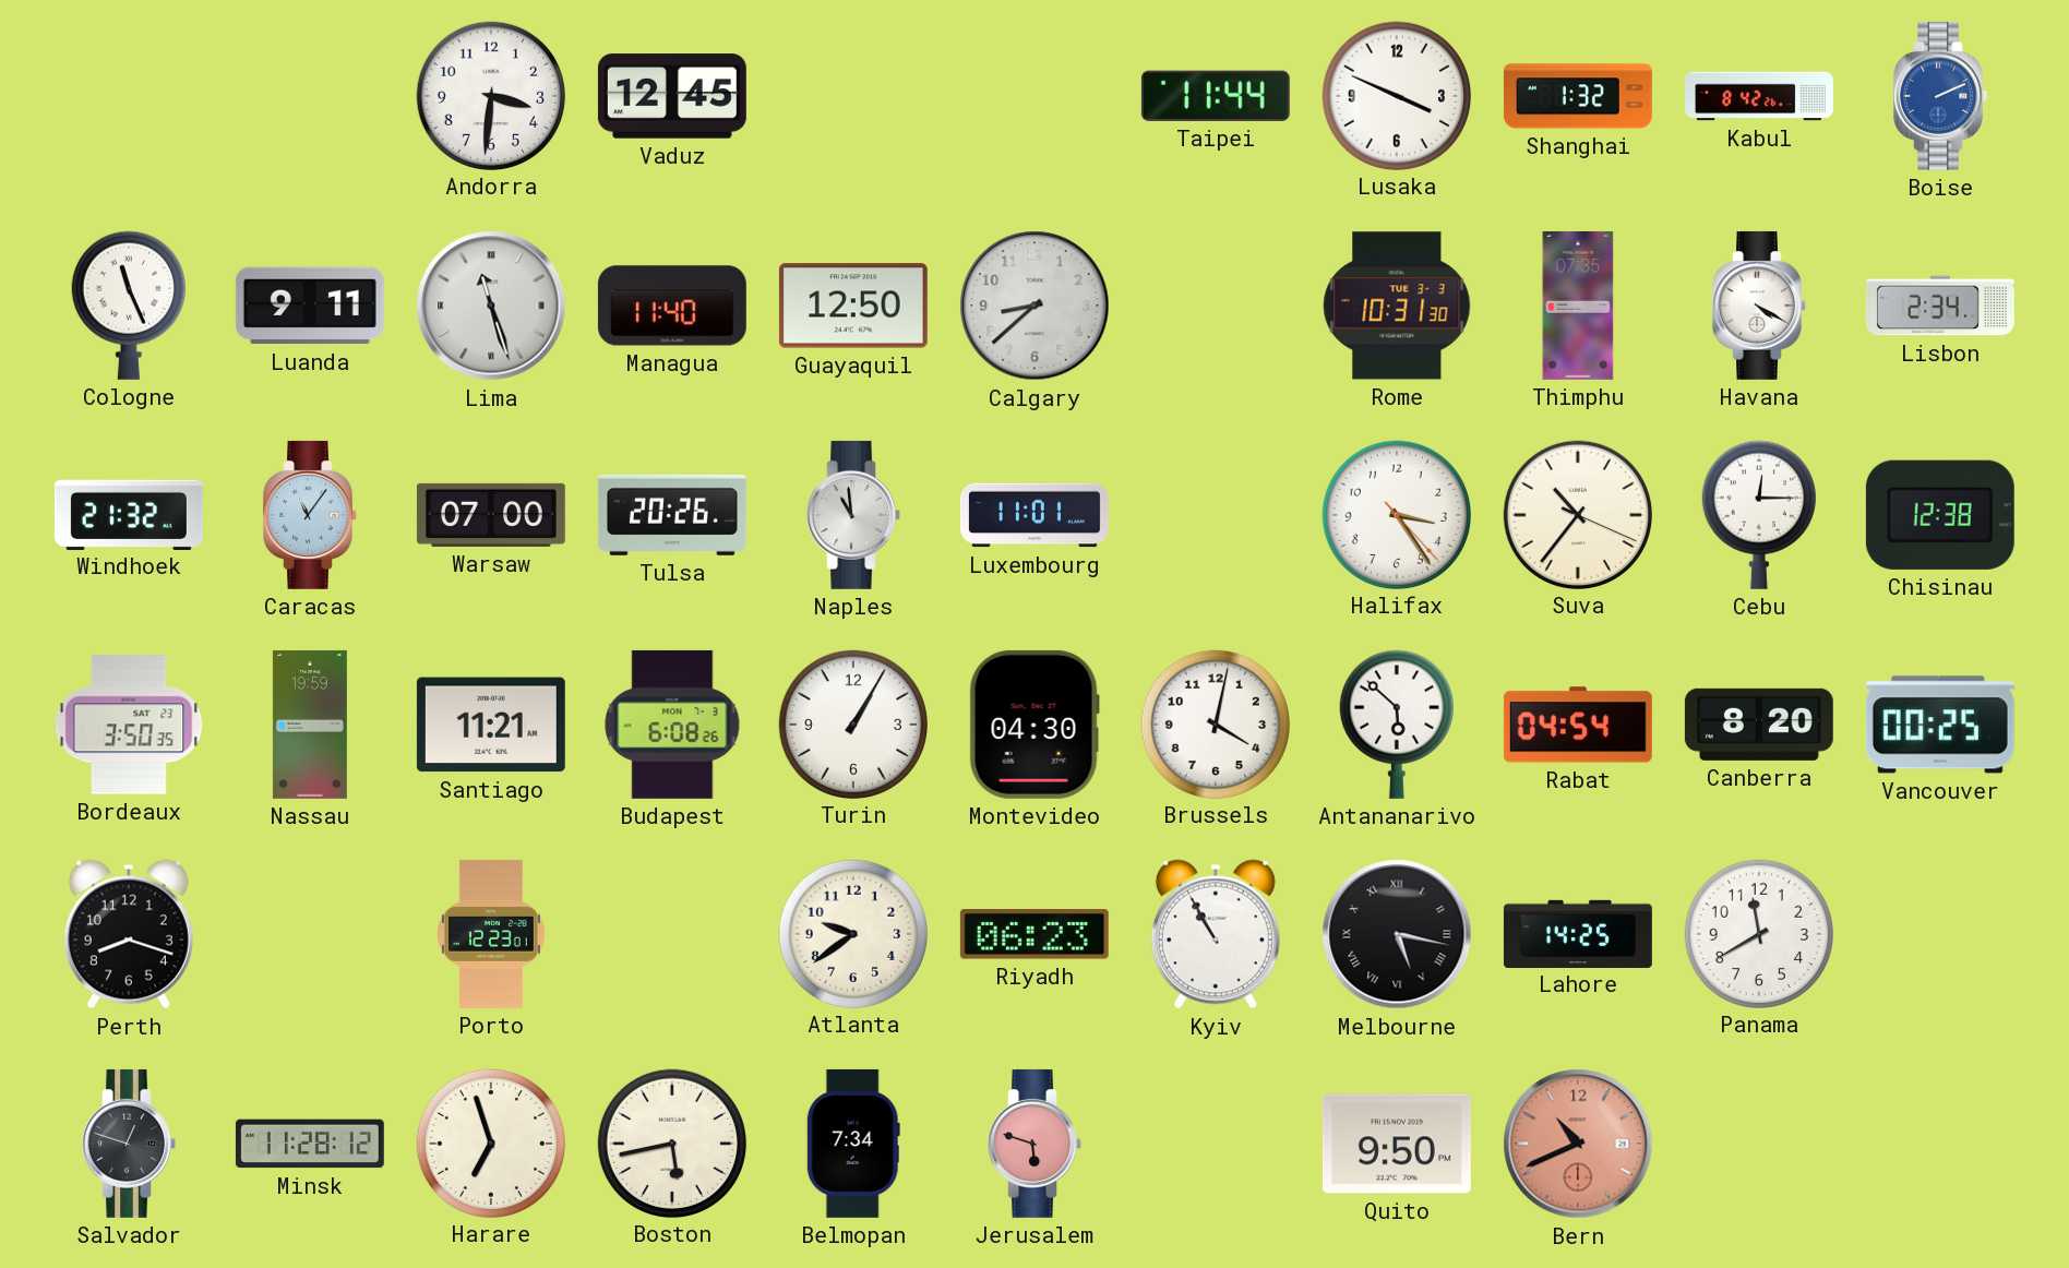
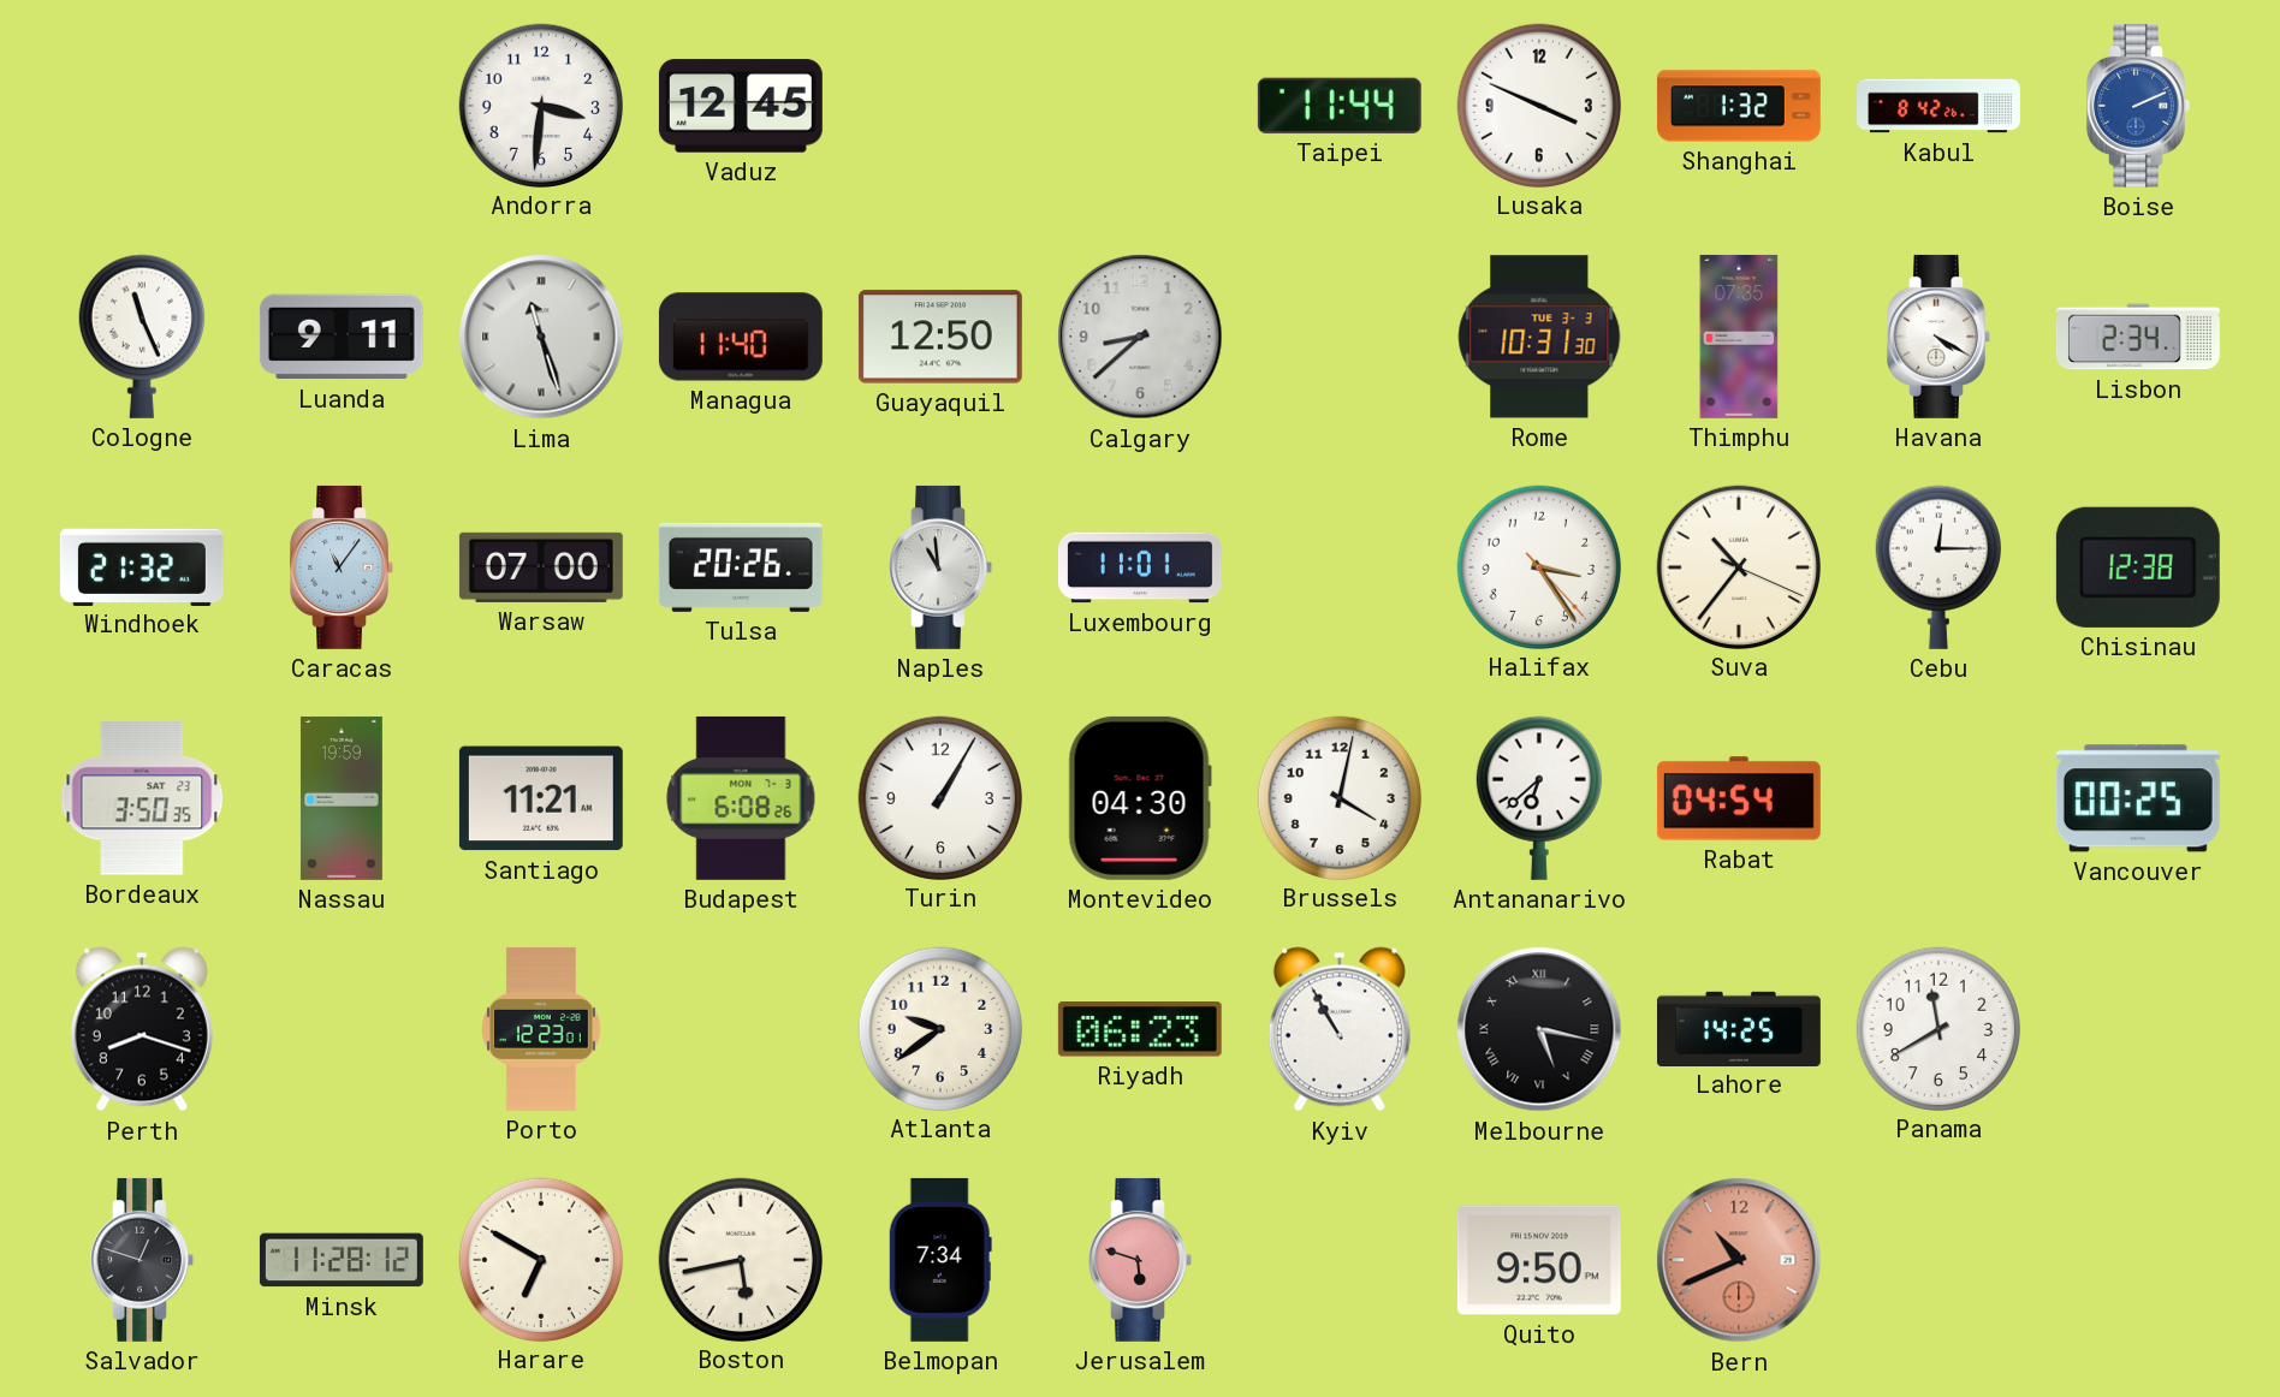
Antananarivo: 5:52 -> 6:38
Canberra: 8:20 -> none
Harare: 6:57 -> 6:50
